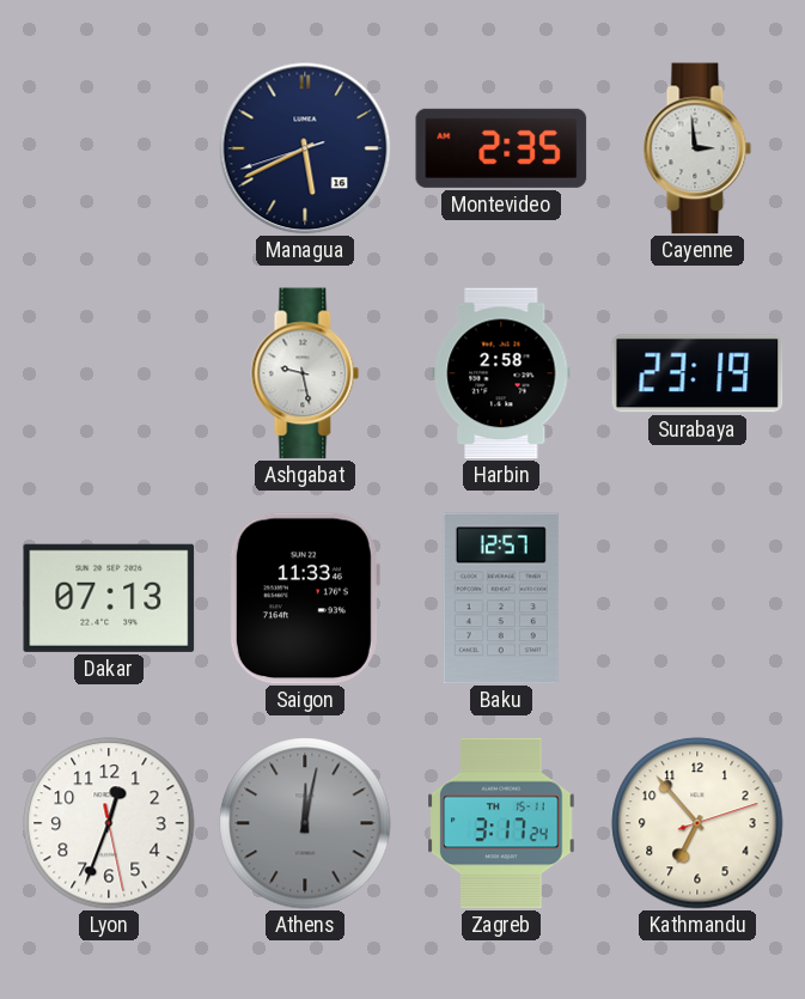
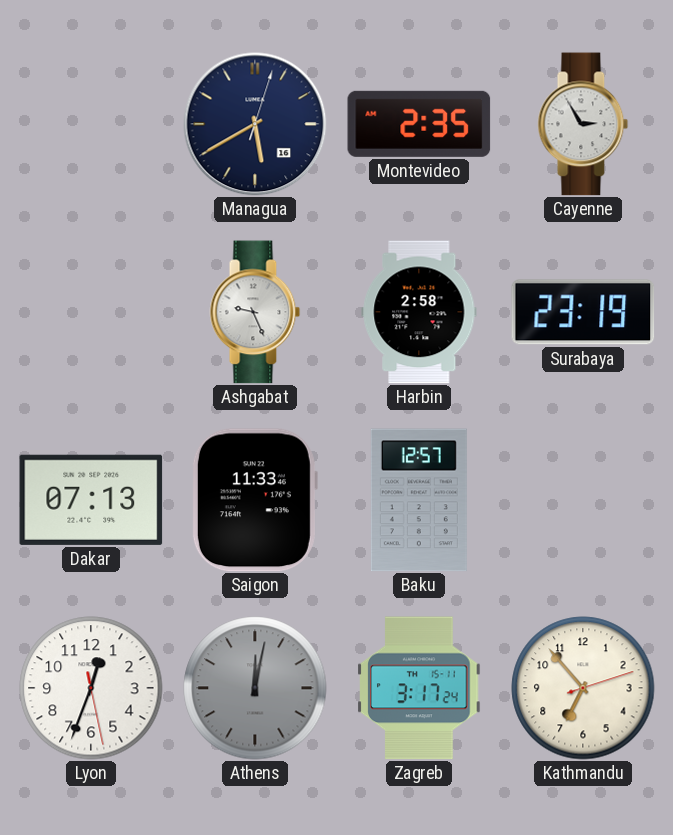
Managua: 5:40:42 -> 5:40:03
Cayenne: 2:59 -> 2:55
Ashgabat: 9:28 -> 9:26
